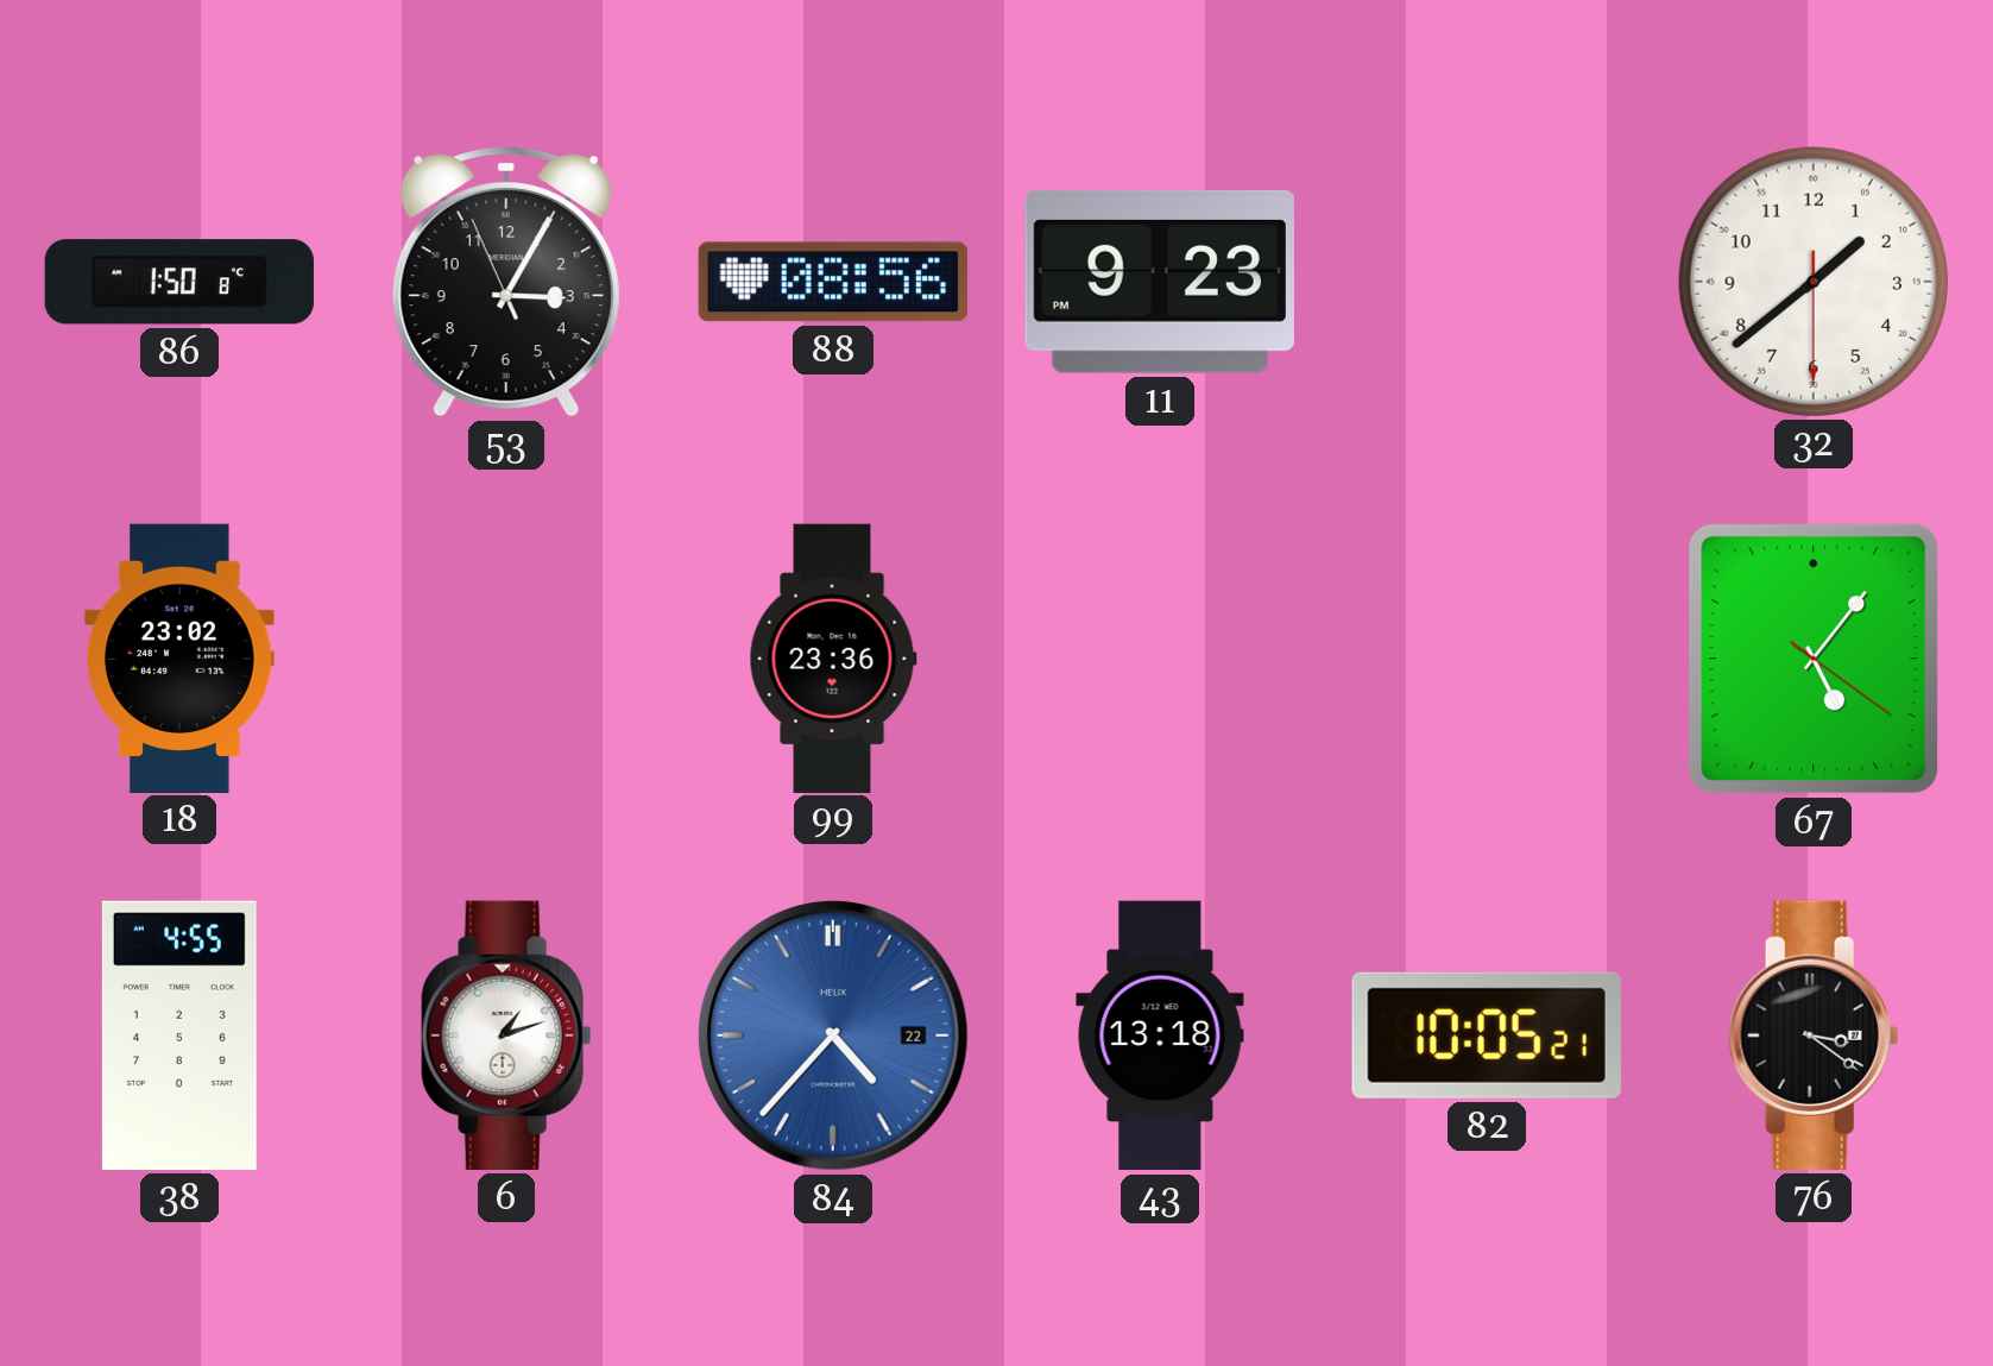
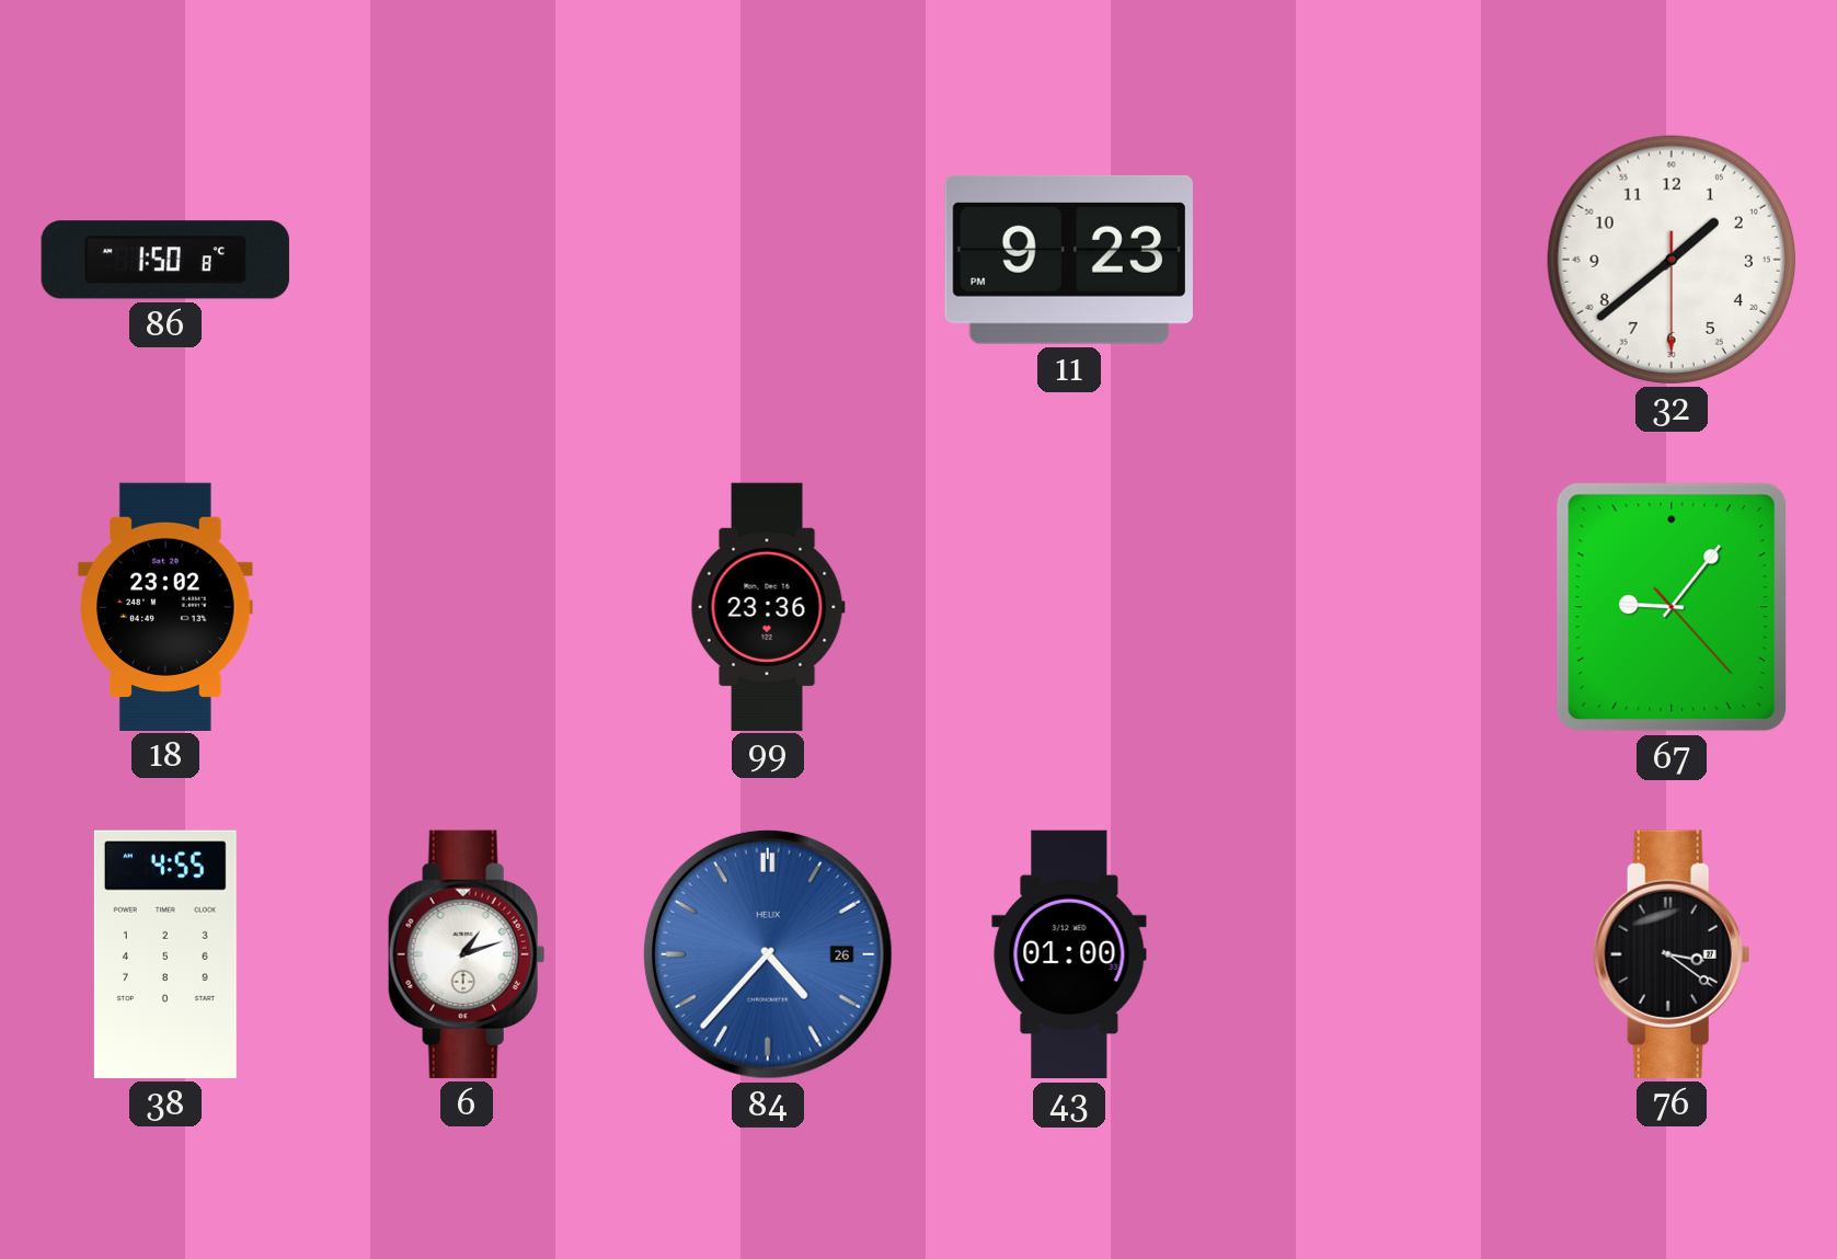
53: 3:04 -> none
88: 08:56 -> none
67: 5:06 -> 9:06
84 date: 22 -> 26
43: 13:18 -> 01:00
82: 10:05 -> none
